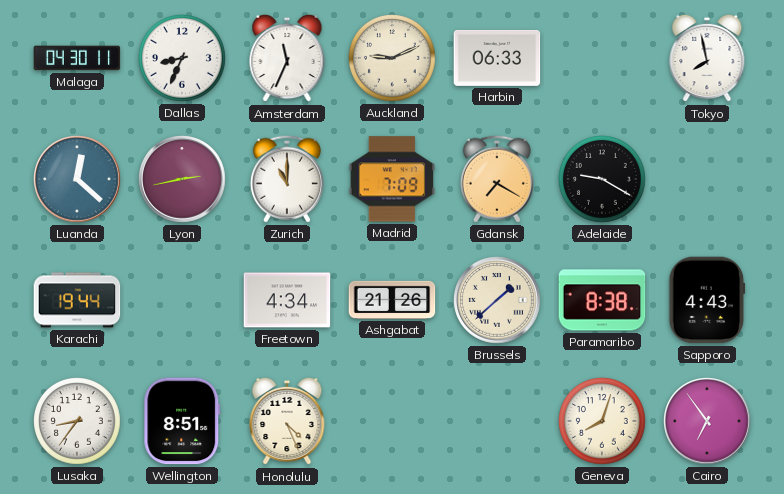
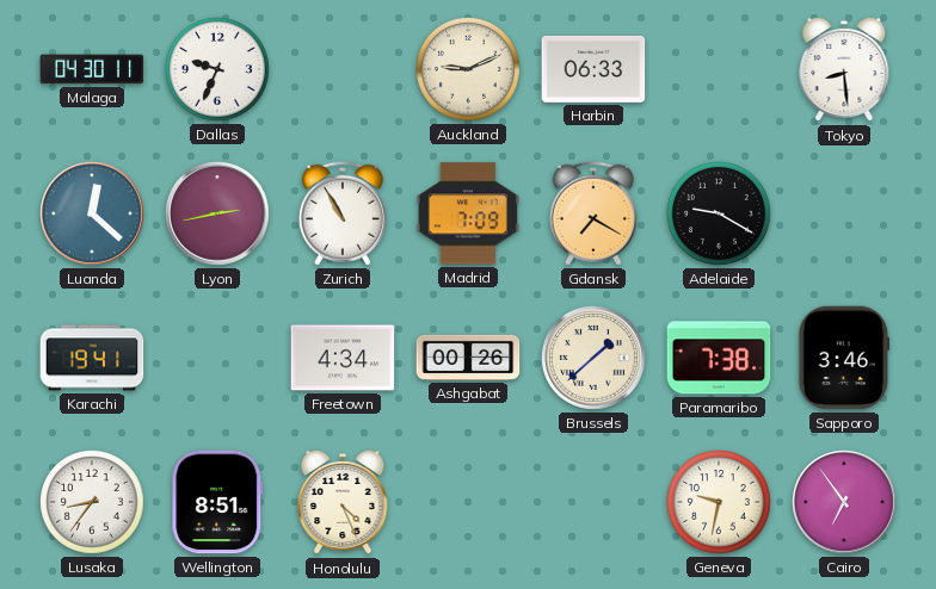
Dallas: 8:34 -> 9:34
Amsterdam: 11:34 -> none
Tokyo: 7:58 -> 8:29
Zurich: 11:00 -> 10:55
Karachi: 19:44 -> 19:41
Ashgabat: 21:26 -> 00:26
Paramaribo: 8:38 -> 7:38
Sapporo: 4:43 -> 3:46
Geneva: 8:03 -> 9:32
